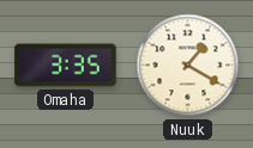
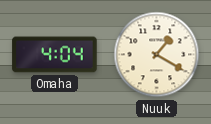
Omaha: 3:35 -> 4:04
